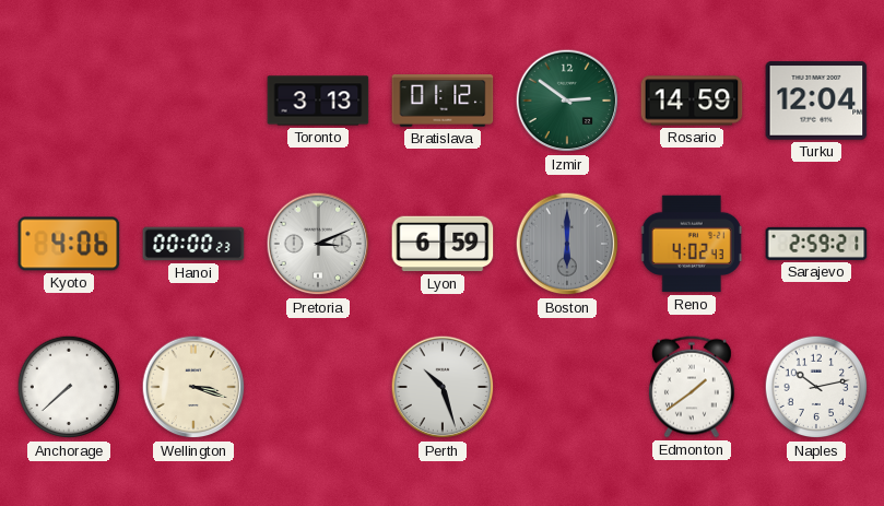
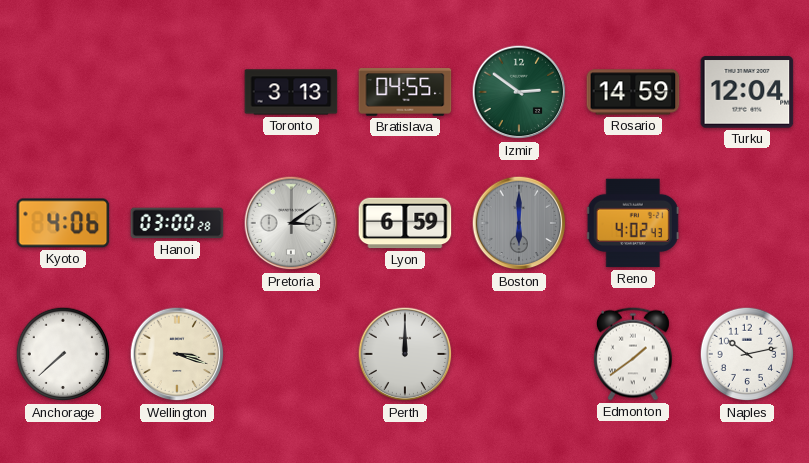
Bratislava: 01:12 -> 04:55
Hanoi: 00:00 -> 03:00
Pretoria: 3:11 -> 3:09
Sarajevo: 2:59 -> none
Perth: 10:27 -> 12:00
